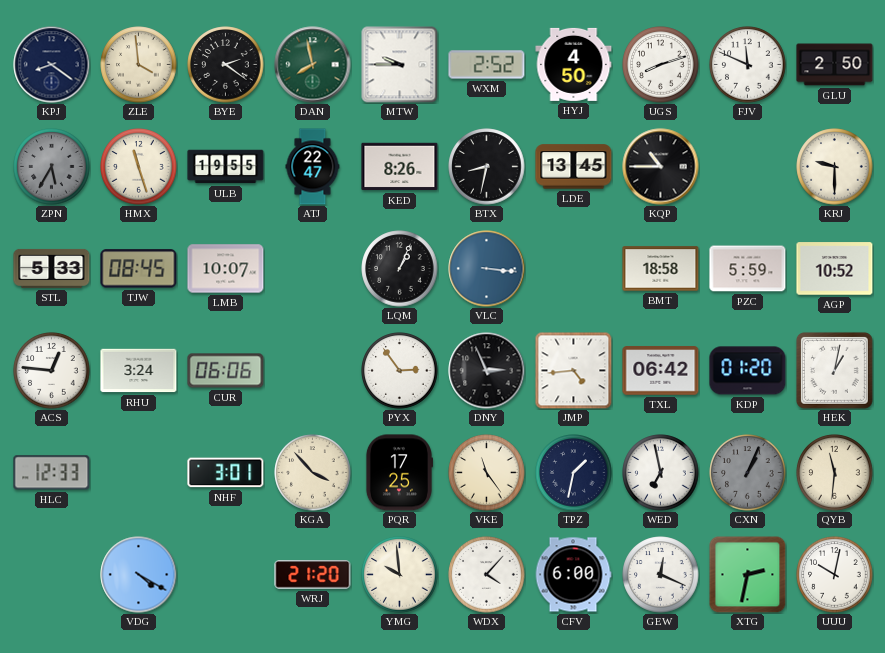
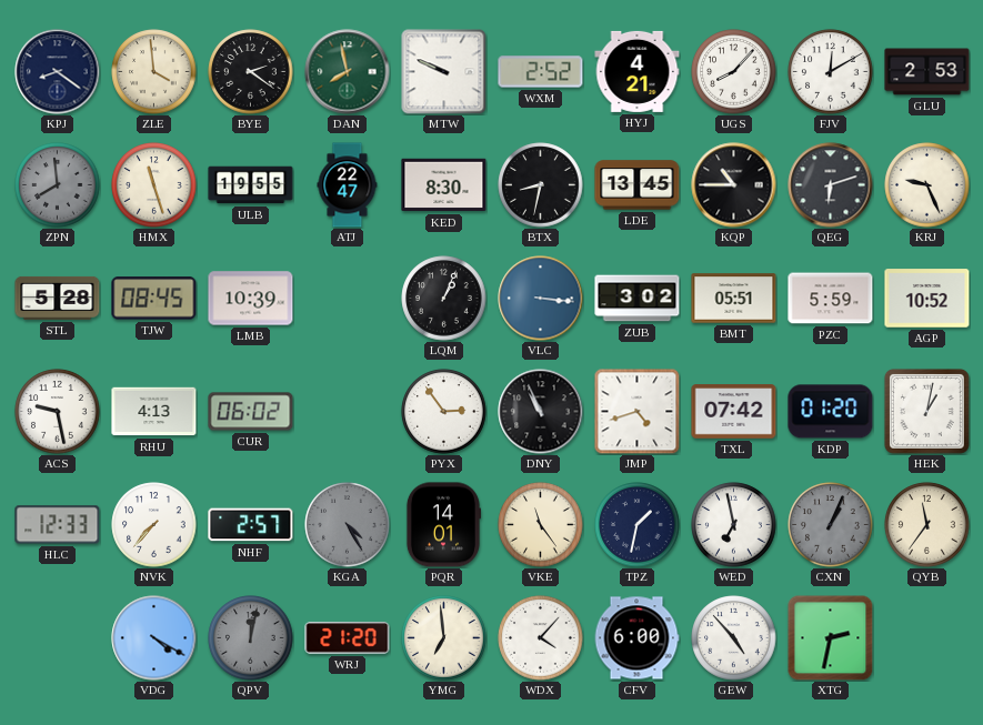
MTW: 9:45 -> 9:49
HYJ: 4:50 -> 4:21
UGS: 8:12 -> 8:07
FJV: 11:49 -> 12:10
GLU: 2:50 -> 2:53
ZPN: 5:35 -> 7:59
KED: 8:26 -> 8:30
QEG: none -> 6:12
KRJ: 9:30 -> 9:26
STL: 5:33 -> 5:28
LMB: 10:07 -> 10:39
ZUB: none -> 3:02
BMT: 18:58 -> 05:51
ACS: 12:46 -> 9:28
RHU: 3:24 -> 4:13
CUR: 06:06 -> 06:02
DNY: 2:56 -> 10:56
JMP: 4:44 -> 4:42
TXL: 06:42 -> 07:42
NVK: none -> 7:37
NHF: 3:01 -> 2:57
KGA: 3:53 -> 4:25
KGA dial: cream -> grey
PQR: 17:25 -> 14:01
QYB: 11:31 -> 11:36
QPV: none -> 12:02
YMG: 9:59 -> 6:59
GEW: 12:19 -> 4:53
UUU: 10:02 -> none
